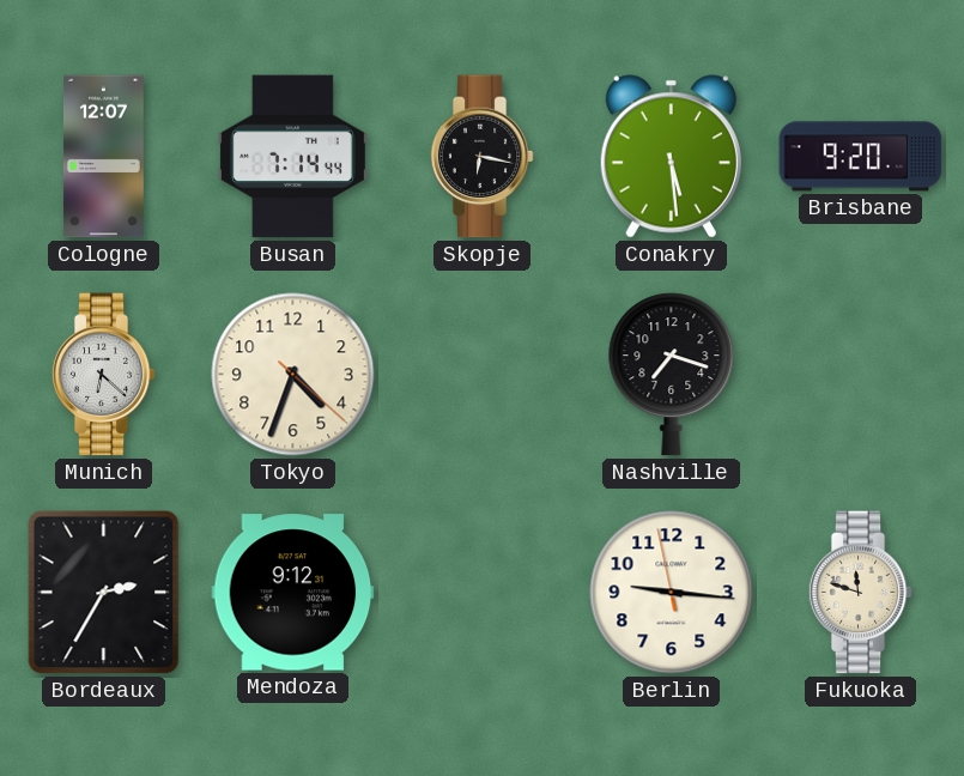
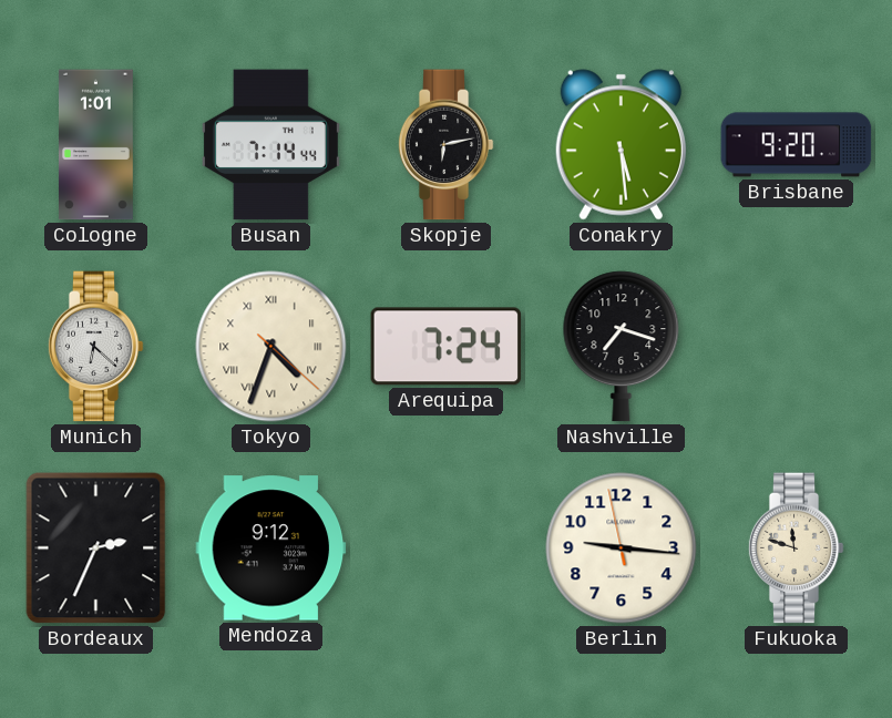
Cologne: 12:07 -> 1:01
Skopje: 6:17 -> 6:13
Tokyo numerals: Arabic -> Roman
Arequipa: none -> 7:24
Bordeaux: 2:35 -> 2:34
